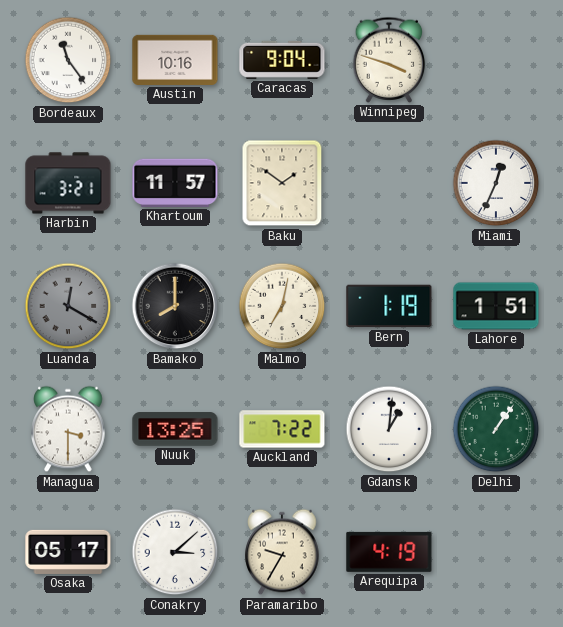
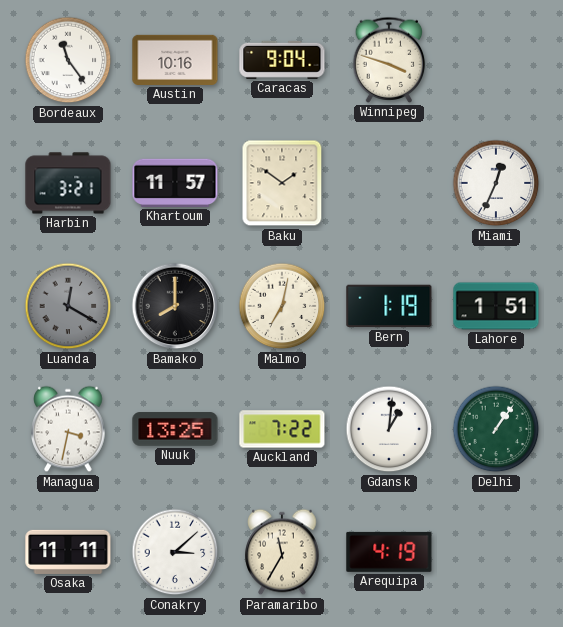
Managua: 3:30 -> 3:32
Osaka: 05:17 -> 11:11
Paramaribo: 9:35 -> 11:35
